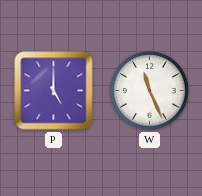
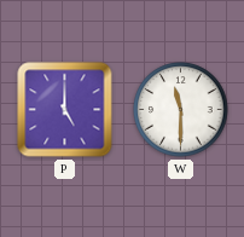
W: 11:26 -> 11:30
